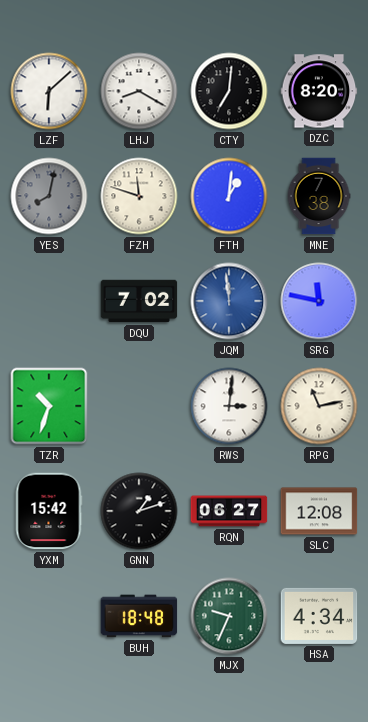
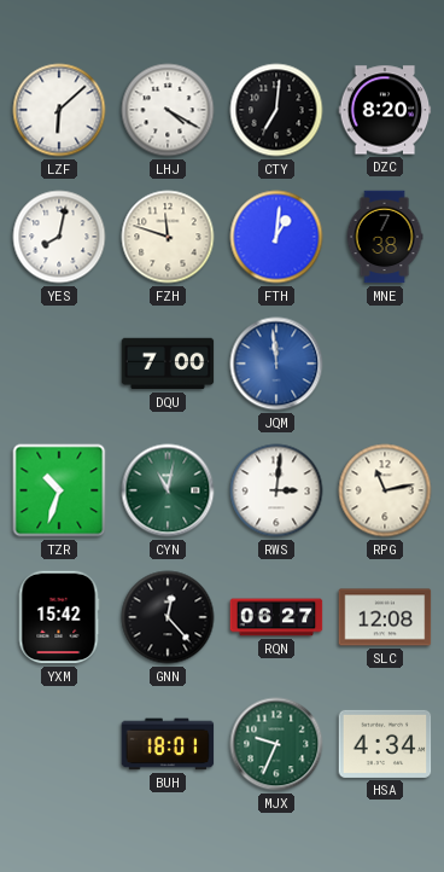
LHJ: 8:20 -> 4:20
YES dial: grey -> white
DQU: 7:02 -> 7:00
SRG: 11:47 -> none
CYN: none -> 11:02
GNN: 1:12 -> 12:23
BUH: 18:48 -> 18:01
